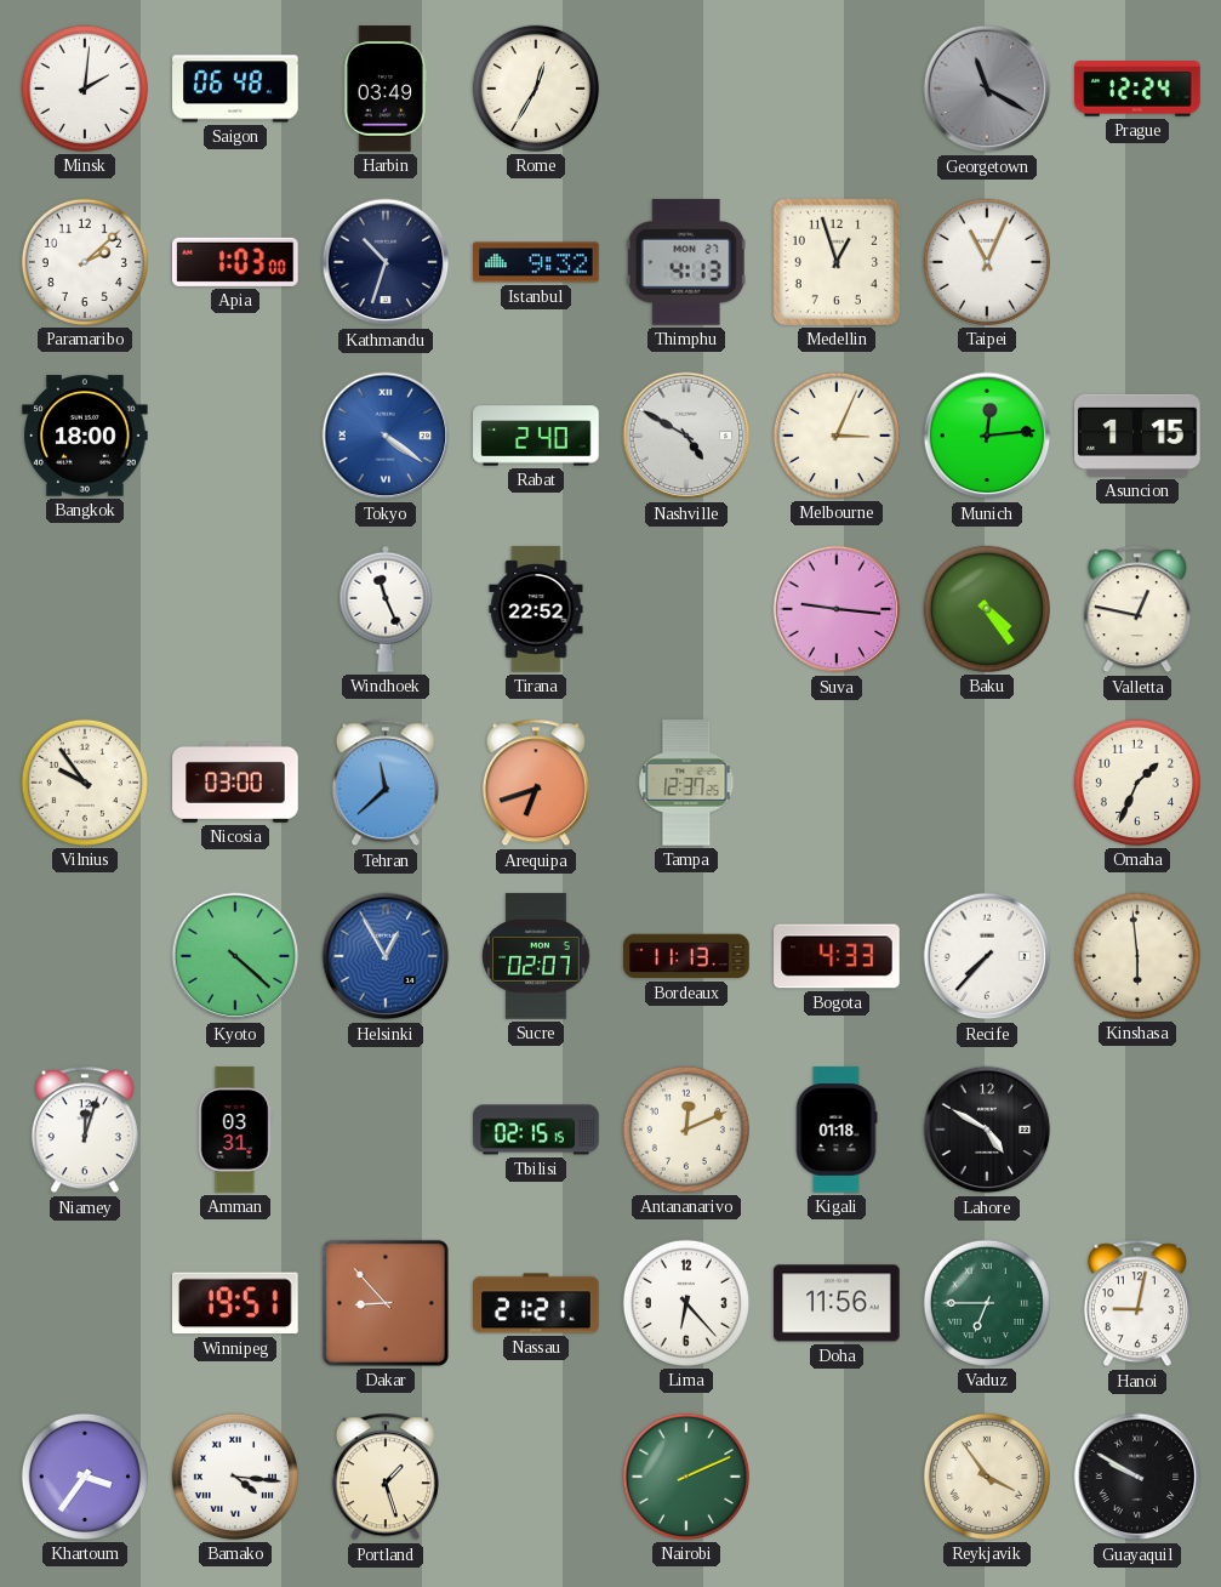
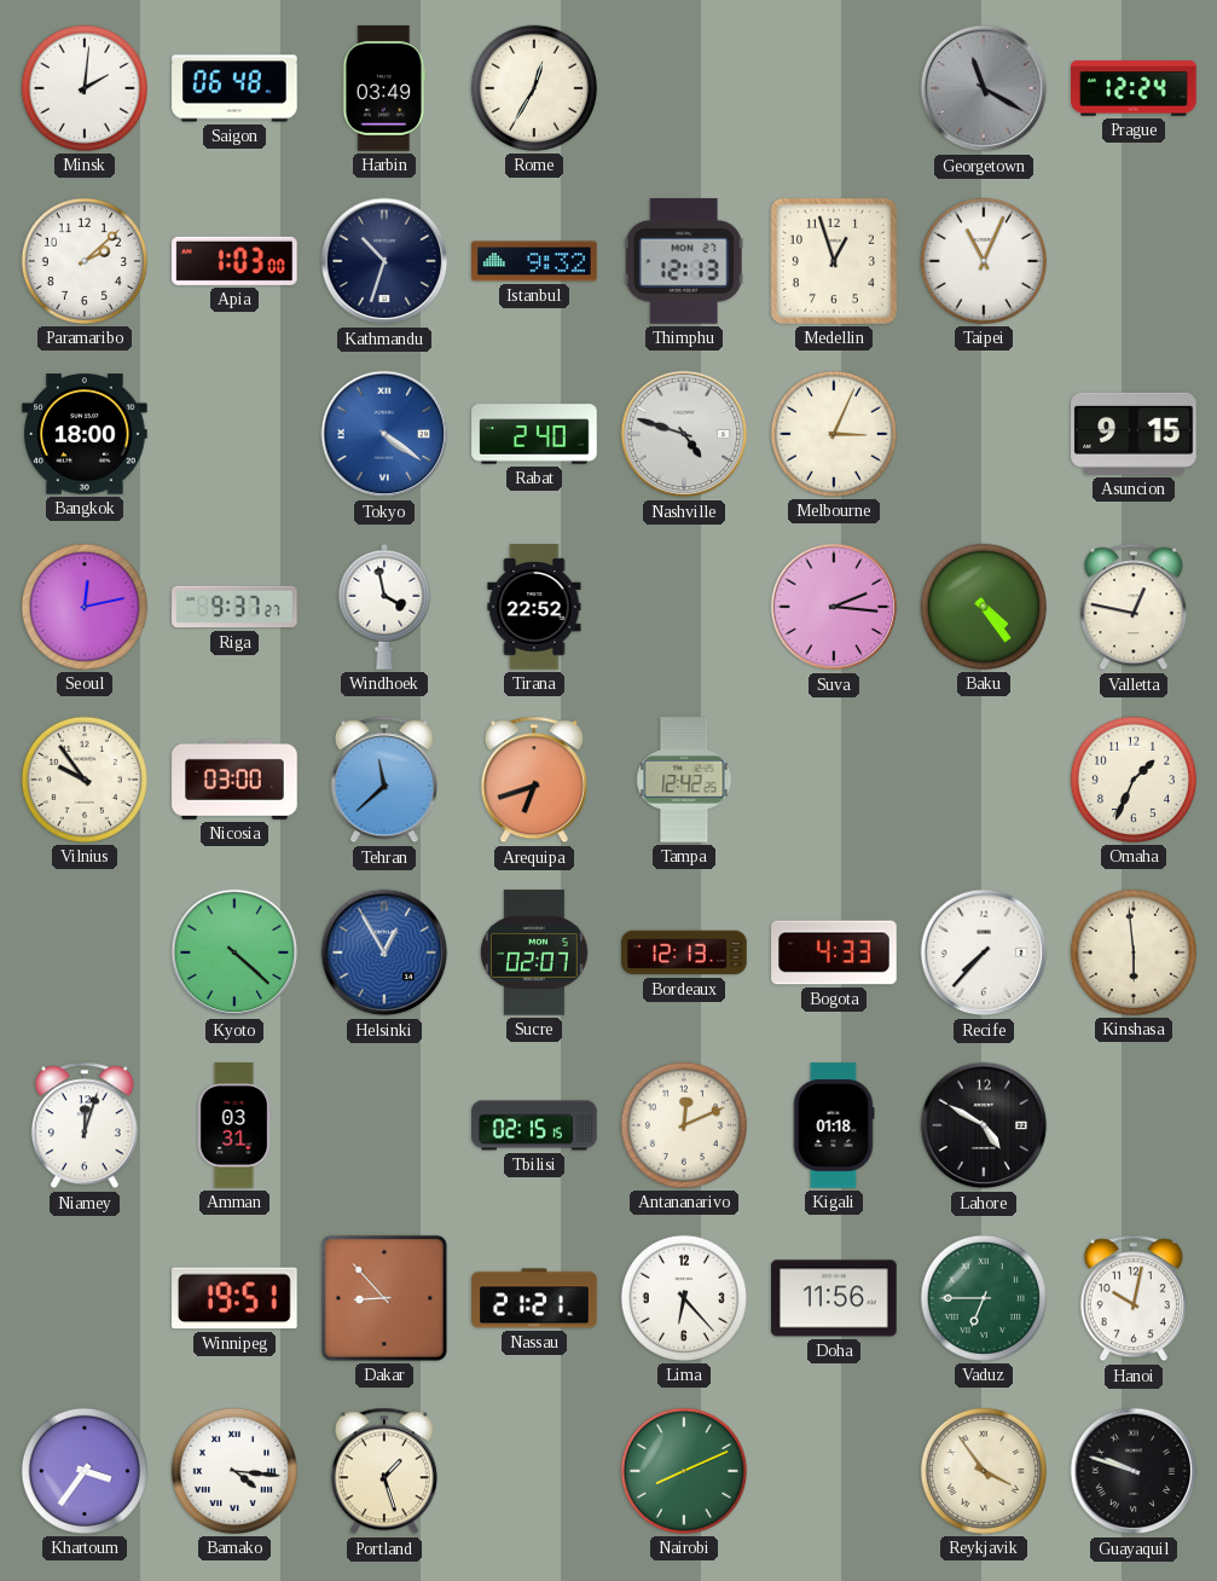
Thimphu: 4:13 -> 12:13
Nashville: 4:50 -> 4:48
Munich: 12:14 -> none
Asuncion: 1:15 -> 9:15
Seoul: none -> 12:13
Riga: none -> 9:37
Windhoek: 11:26 -> 3:58
Suva: 9:16 -> 2:16
Tampa: 12:37 -> 12:42
Bordeaux: 11:13 -> 12:13
Hanoi: 9:02 -> 10:02
Nairobi: 2:11 -> 8:11
Guayaquil: 9:50 -> 9:48
